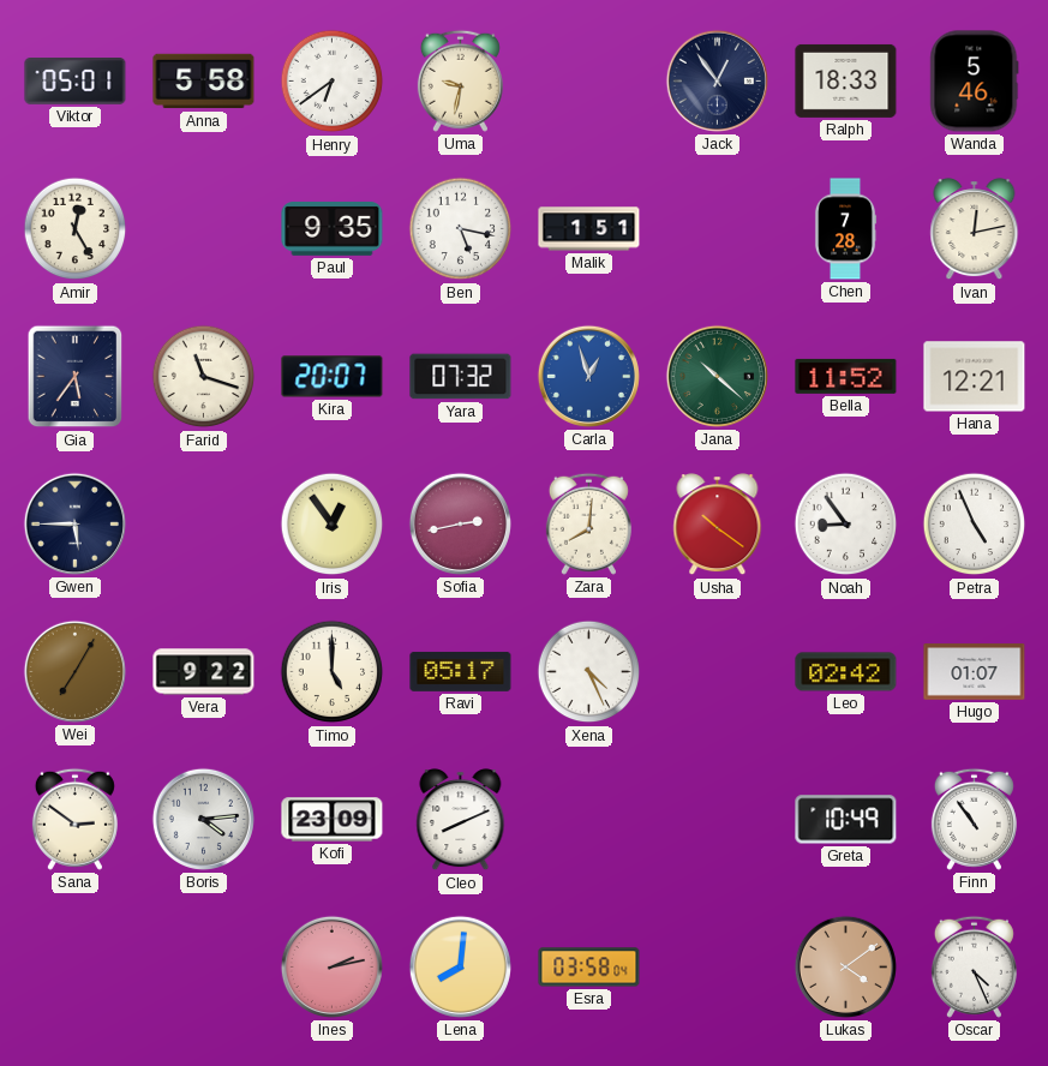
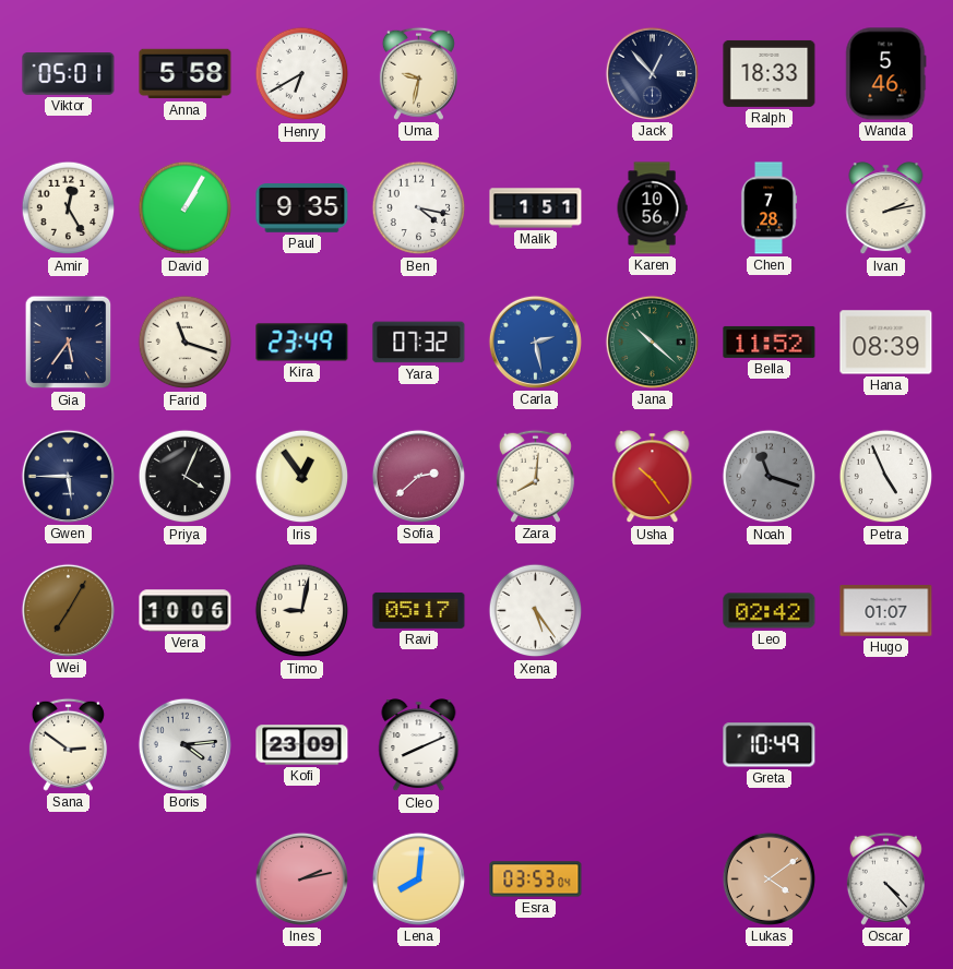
Henry: 6:39 -> 6:40
Jack: 12:54 -> 12:53
David: none -> 1:05
Ben: 5:17 -> 4:17
Karen: none -> 10:56
Ivan: 12:13 -> 2:13
Kira: 20:07 -> 23:49
Carla: 12:57 -> 2:28
Hana: 12:21 -> 08:39
Priya: none -> 4:04
Sofia: 2:43 -> 2:38
Usha: 10:21 -> 10:24
Noah: 8:54 -> 11:18
Noah dial: white -> grey
Vera: 9:22 -> 10:06
Timo: 5:00 -> 9:02
Xena: 4:26 -> 5:24
Finn: 10:54 -> none
Esra: 03:58 -> 03:53
Oscar: 4:26 -> 4:23
